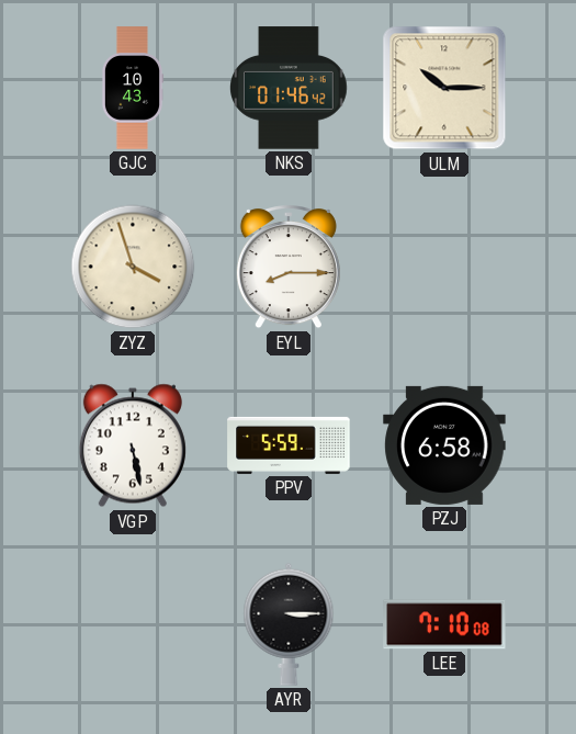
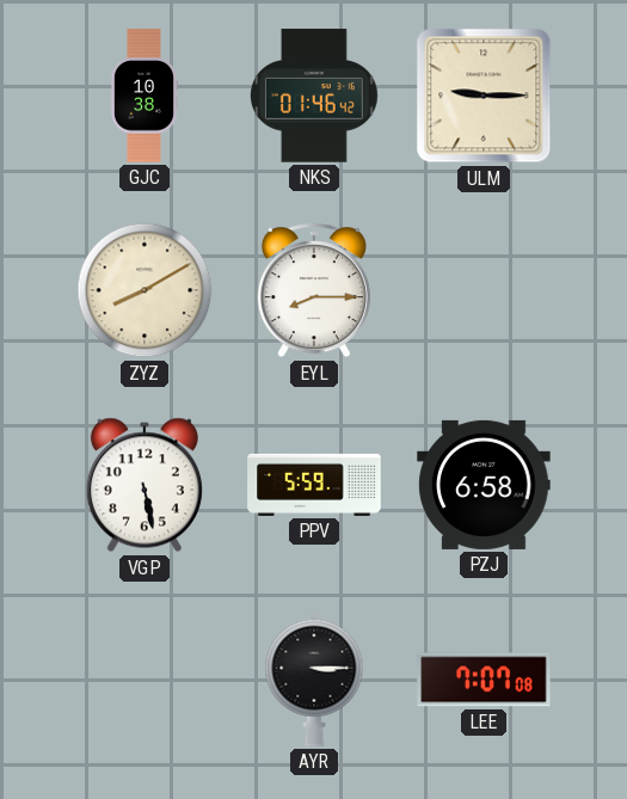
GJC: 10:43 -> 10:38
ULM: 10:15 -> 9:15
ZYZ: 3:57 -> 8:10
LEE: 7:10 -> 7:07
